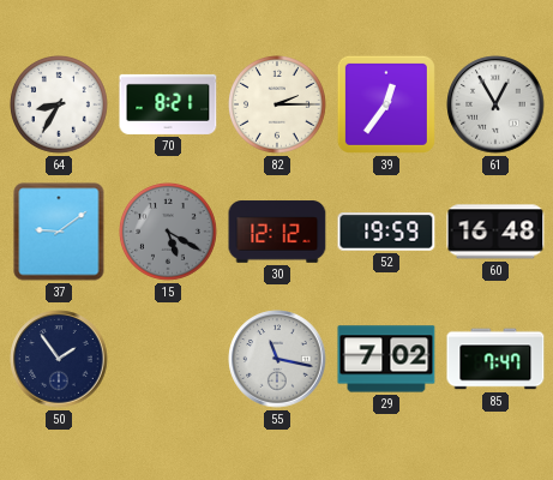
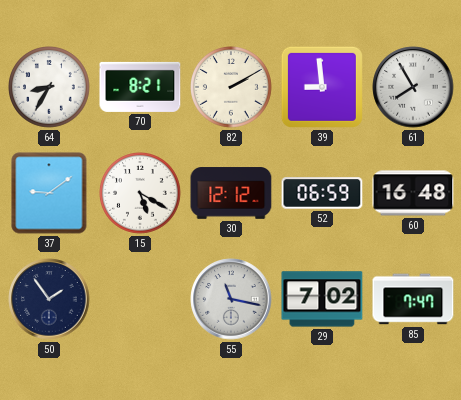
82: 2:15 -> 2:10
39: 12:36 -> 8:59
61: 12:55 -> 7:55
15 dial: grey -> white
52: 19:59 -> 06:59
